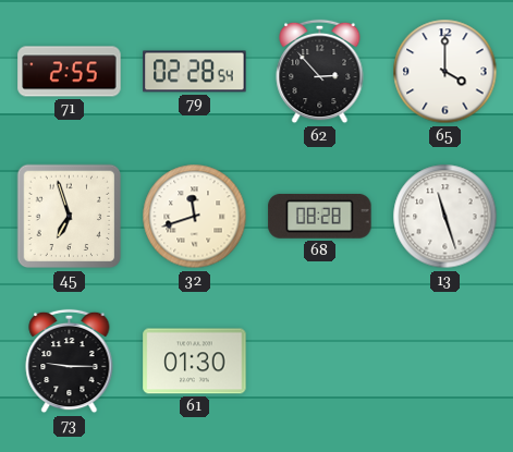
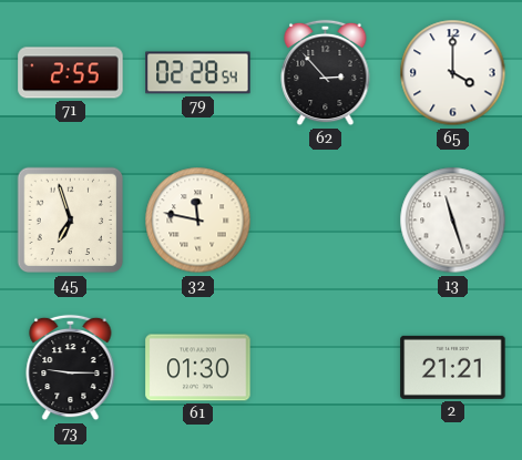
32: 11:42 -> 11:47
68: 08:28 -> none
2: none -> 21:21
